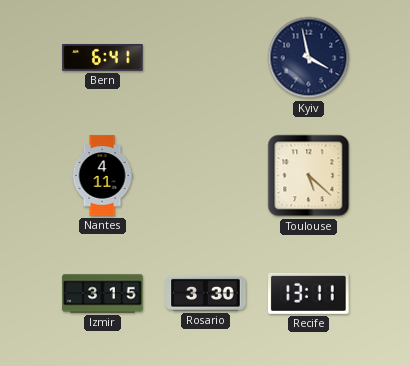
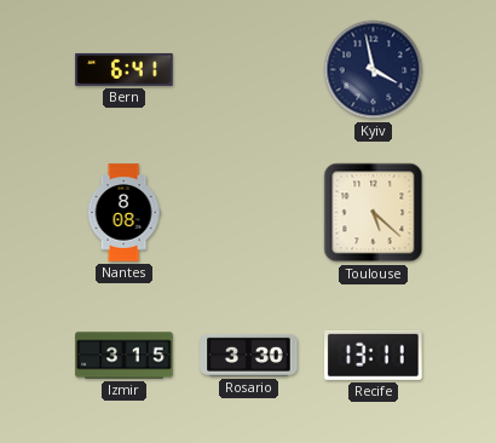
Nantes: 4:11 -> 8:08
